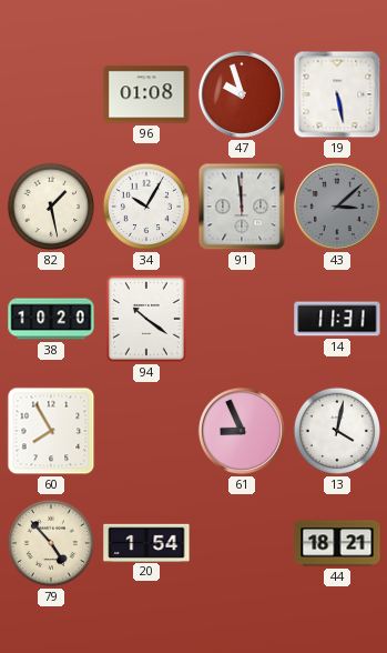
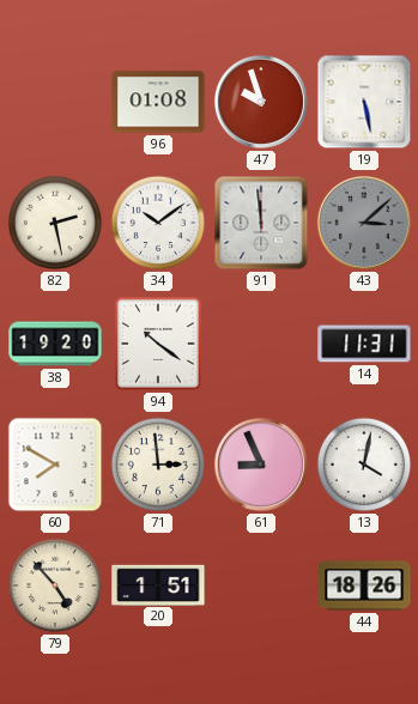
82: 1:28 -> 2:28
34: 10:05 -> 10:09
38: 10:20 -> 19:20
60: 7:55 -> 7:50
71: none -> 2:59
20: 1:54 -> 1:51
44: 18:21 -> 18:26
